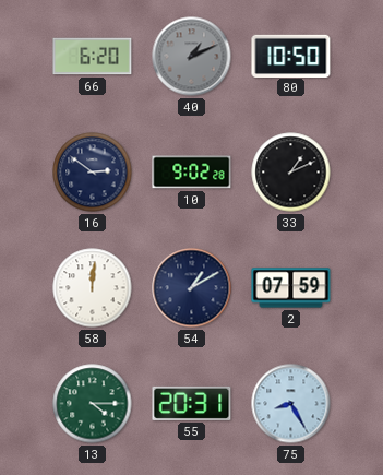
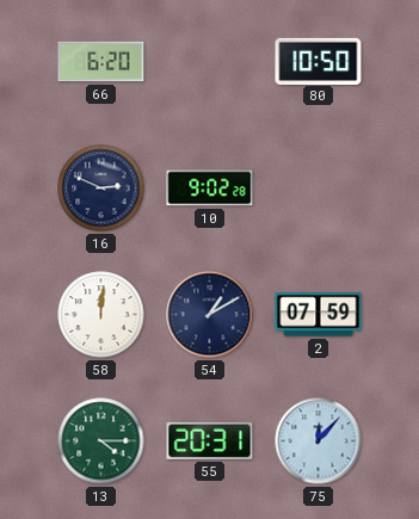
40: 1:11 -> none
16: 2:51 -> 2:49
33: 1:11 -> none
75: 8:25 -> 12:07
